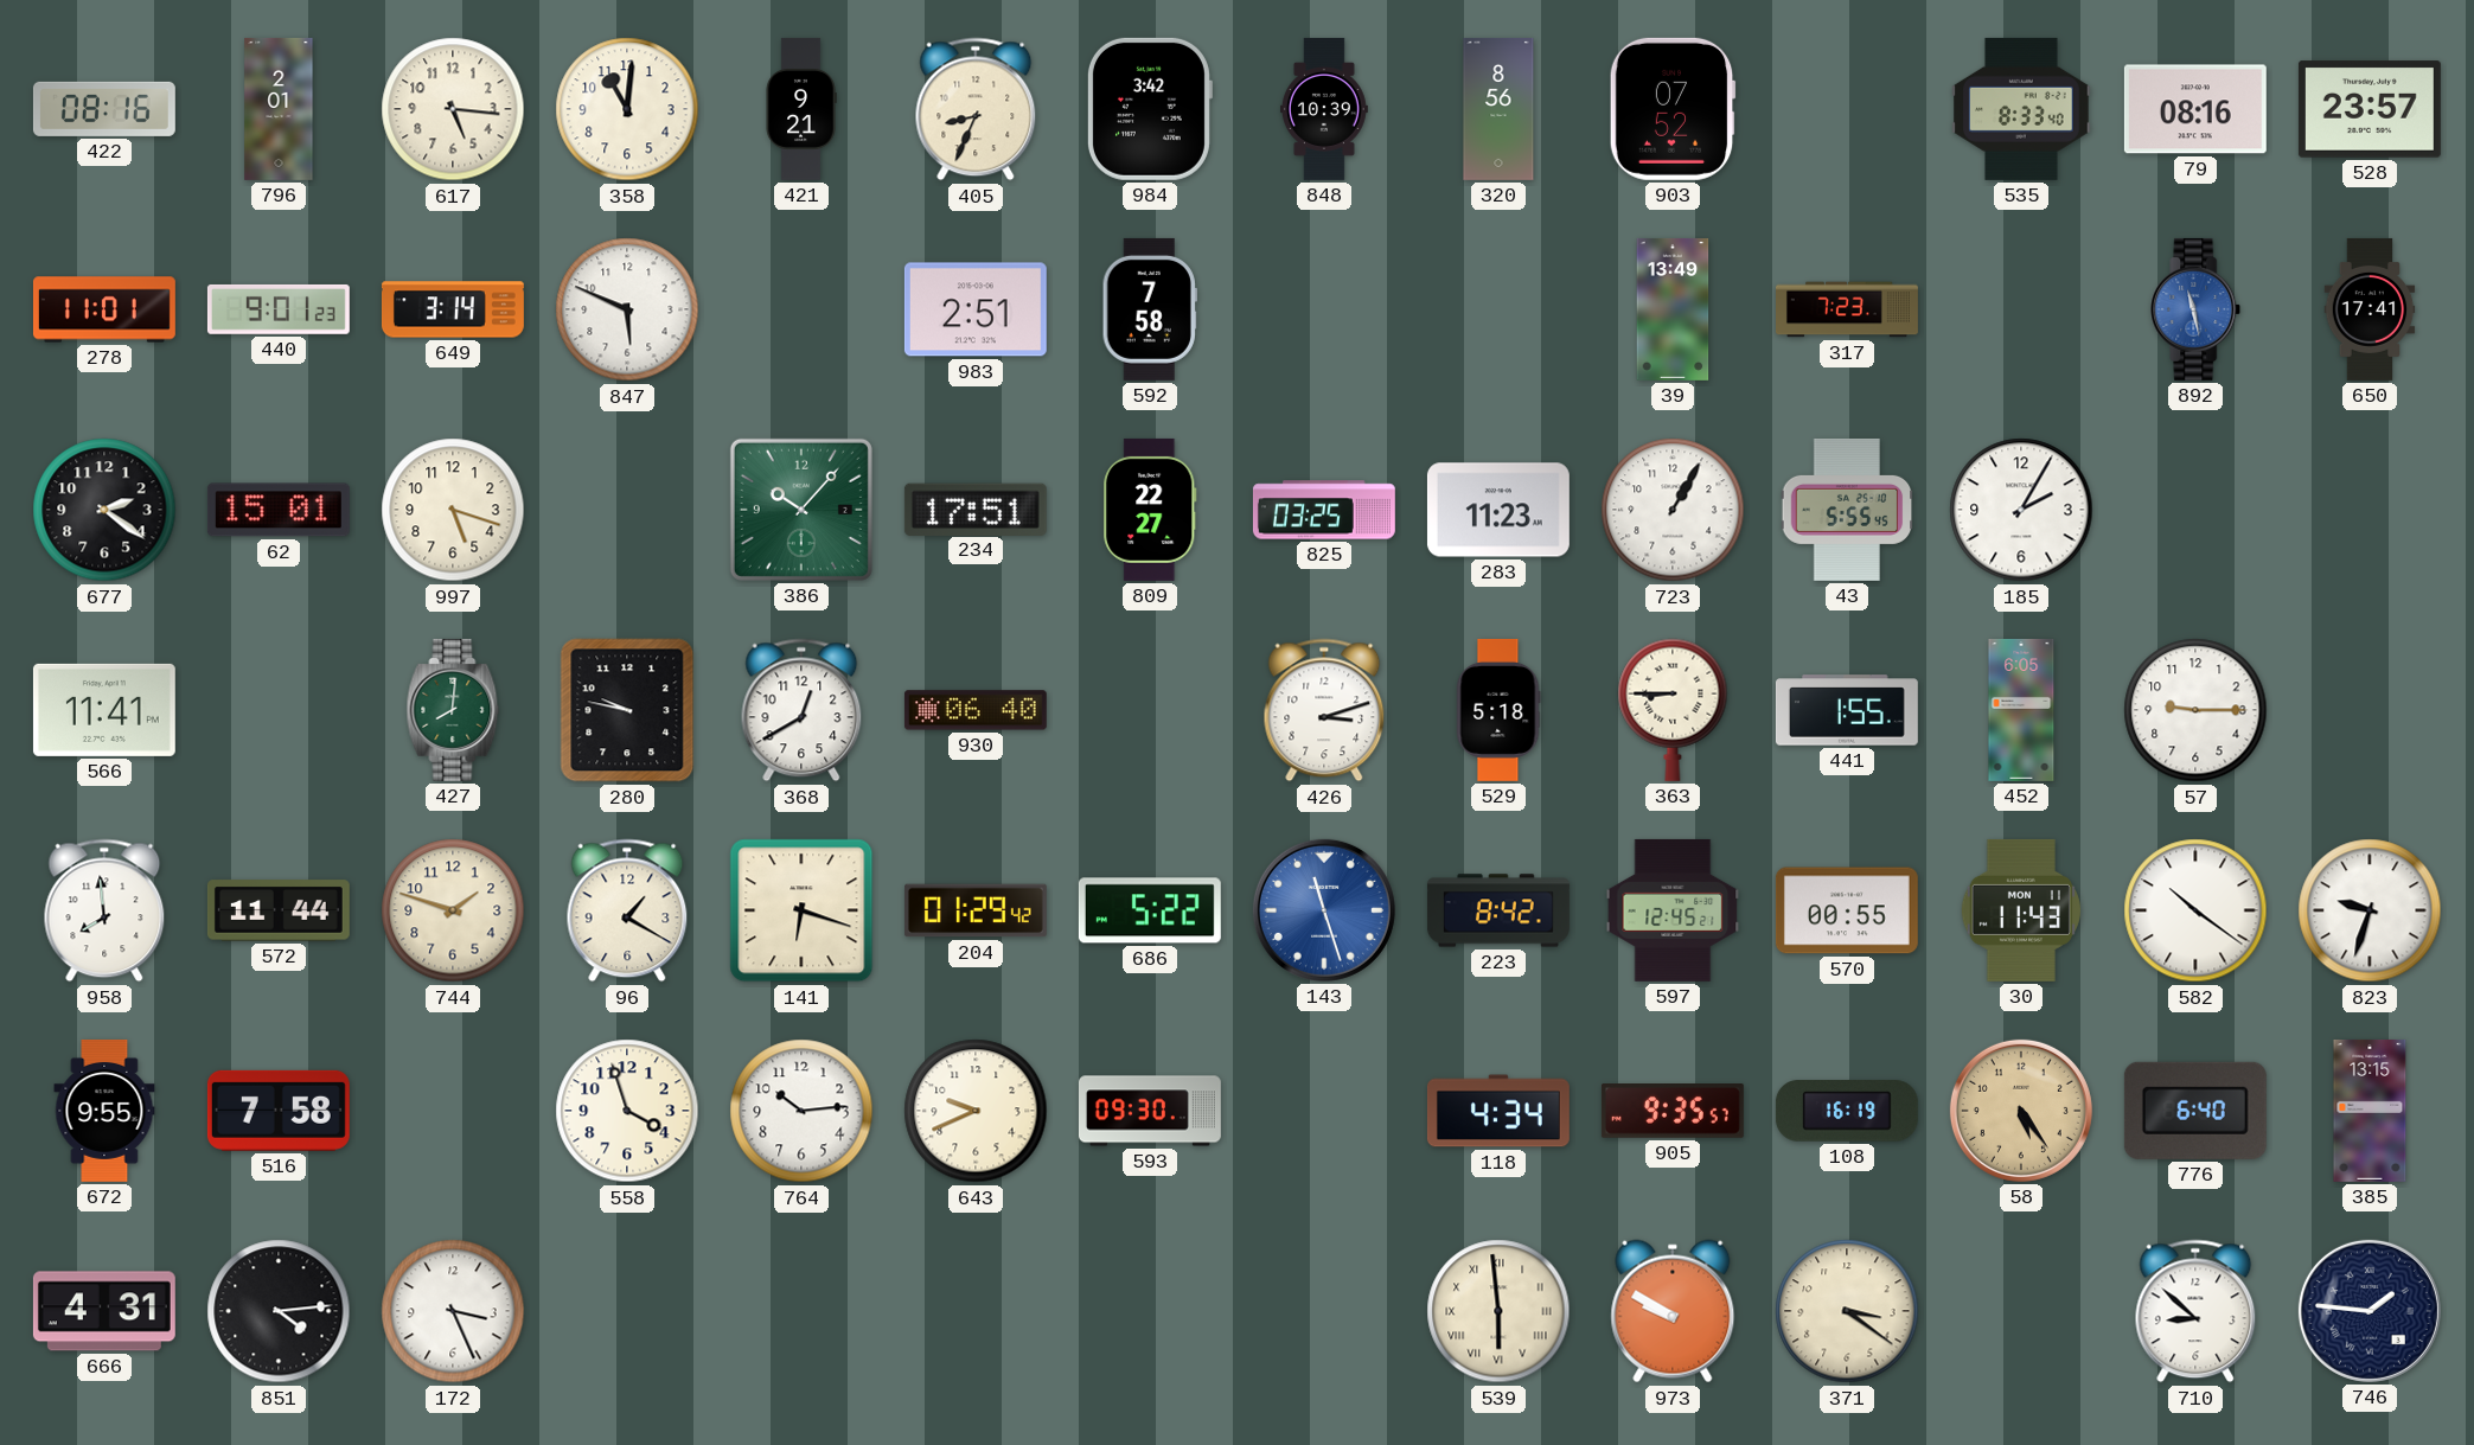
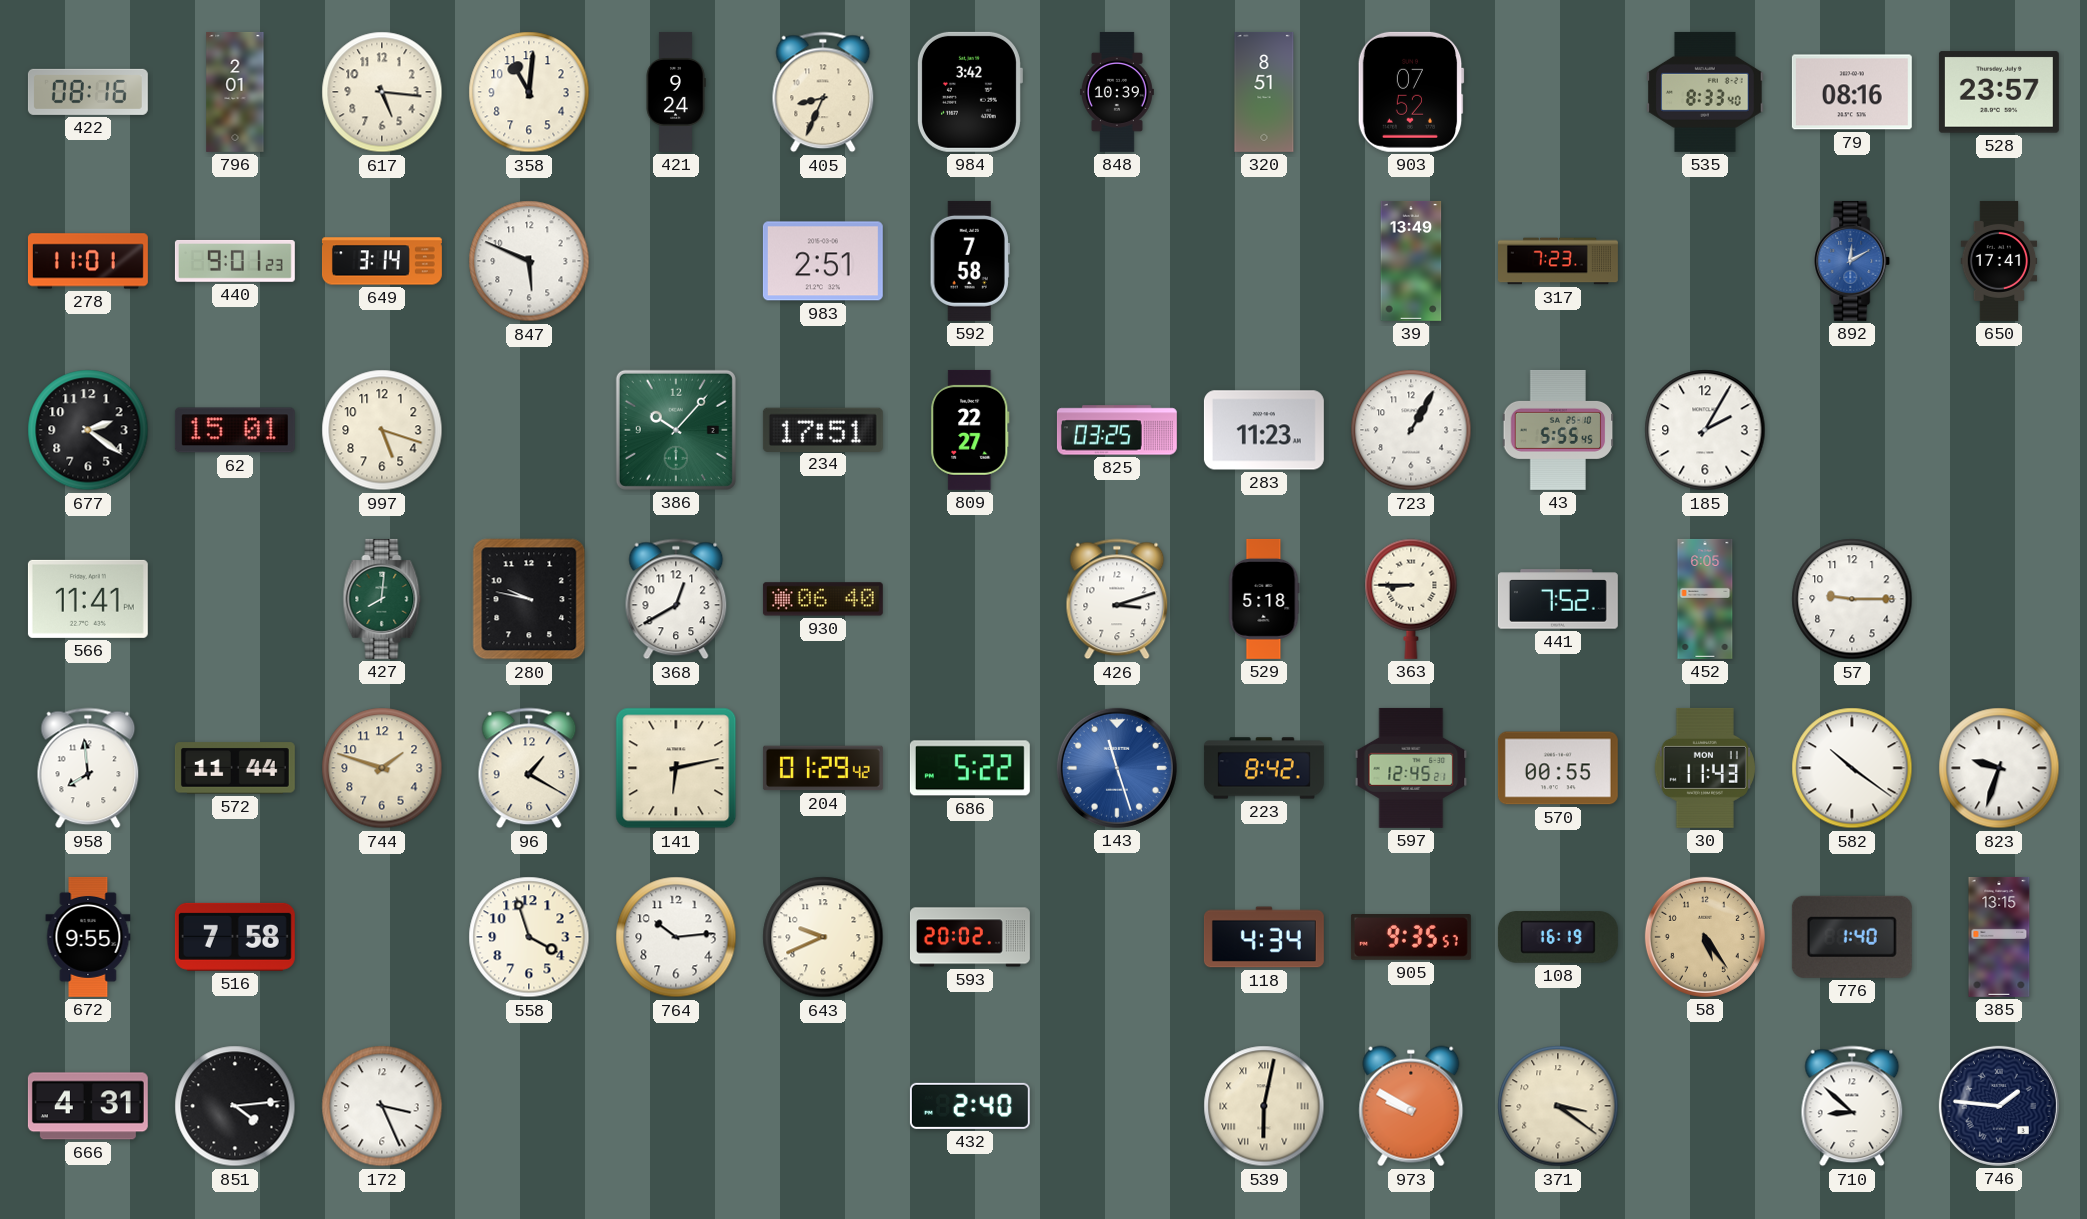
421: 9:21 -> 9:24
320: 8:56 -> 8:51
892: 11:28 -> 12:10
441: 1:55 -> 7:52
141: 6:18 -> 6:13
593: 09:30 -> 20:02
776: 6:40 -> 1:40
432: none -> 2:40
539: 5:59 -> 6:02
